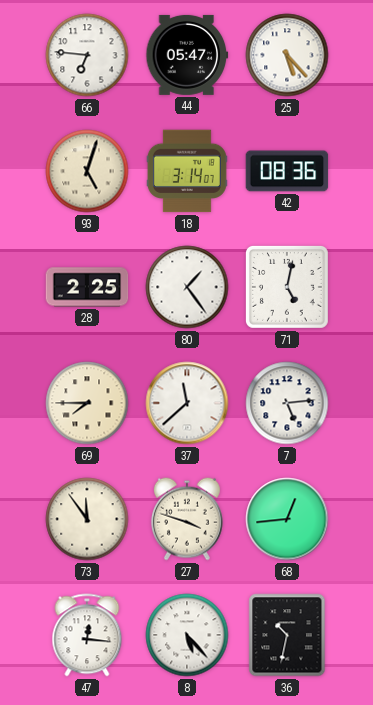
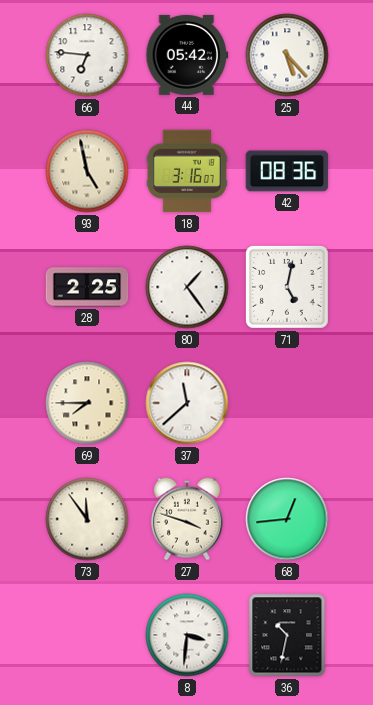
44: 05:47 -> 05:42
93: 5:03 -> 4:58
18: 3:14 -> 3:16
7: 5:14 -> none
47: 12:16 -> none
8: 5:23 -> 3:31
